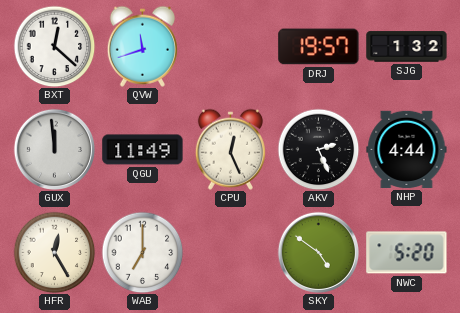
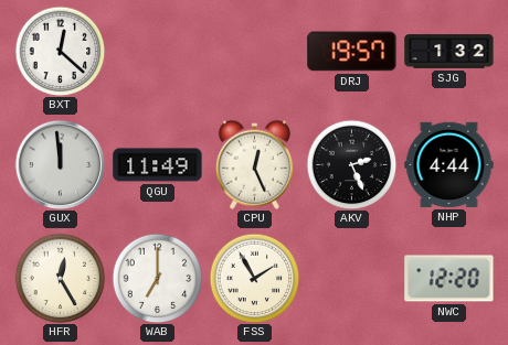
QVW: 11:42 -> none
FSS: none -> 1:55
SKY: 4:51 -> none
NWC: 5:20 -> 12:20
